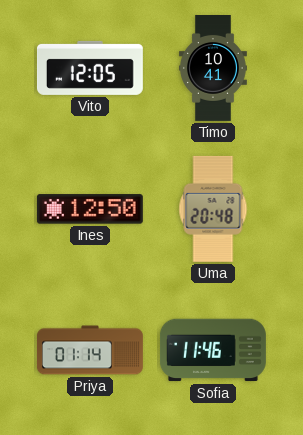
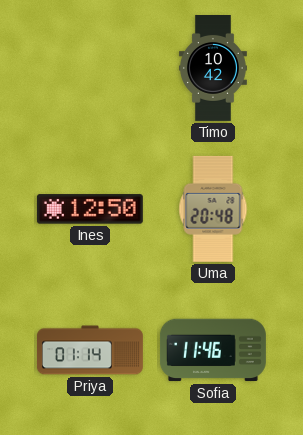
Vito: 12:05 -> none
Timo: 10:41 -> 10:42
